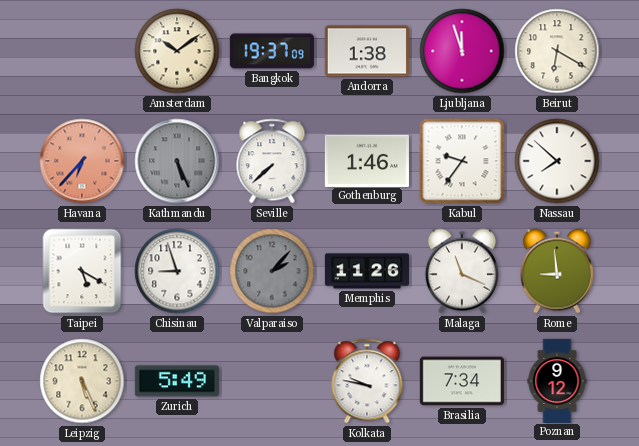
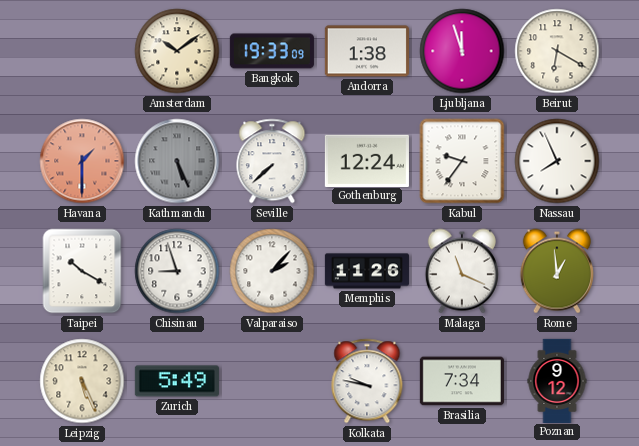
Bangkok: 19:37 -> 19:33
Havana: 6:37 -> 1:30
Gothenburg: 1:46 -> 12:24
Nassau: 7:52 -> 7:56
Taipei: 5:20 -> 10:20
Valparaiso dial: grey -> white
Rome: 8:59 -> 12:59
